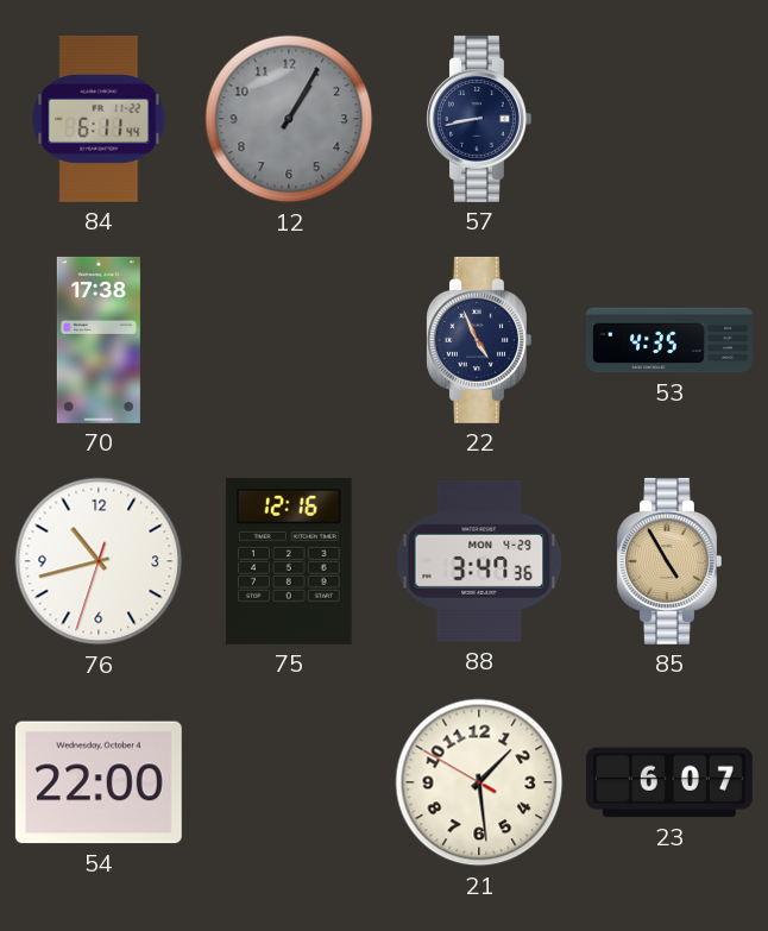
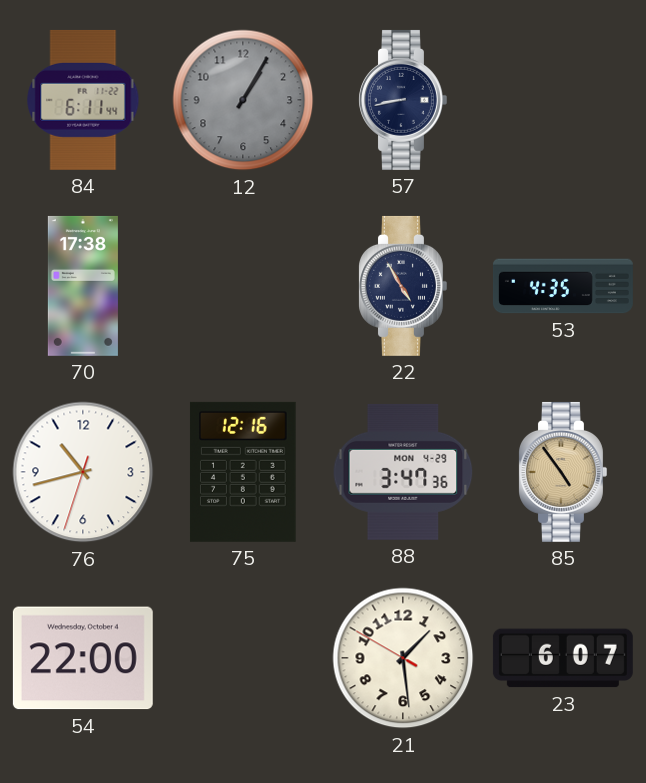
22: 4:56 -> 4:55
85: 4:55 -> 4:54
